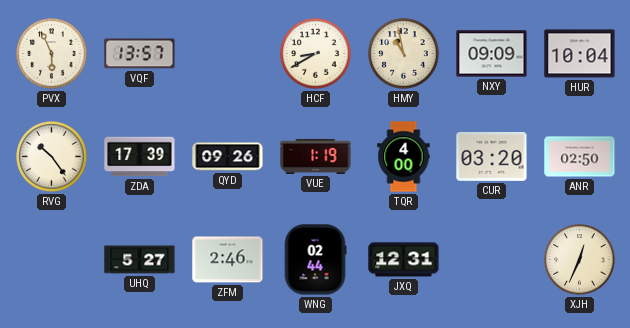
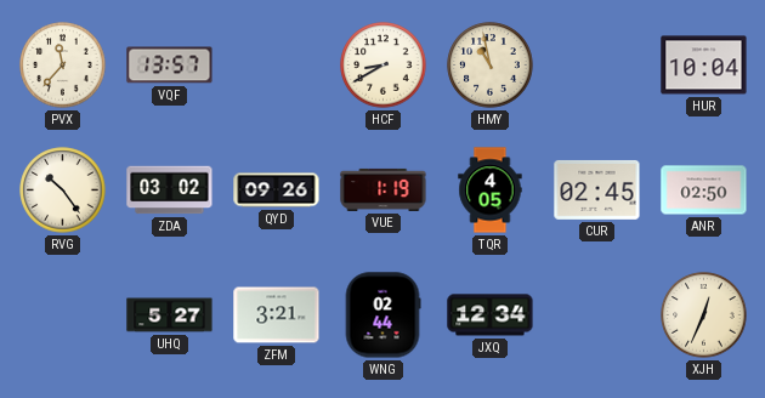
PVX: 5:56 -> 11:37
NXY: 09:09 -> none
ZDA: 17:39 -> 03:02
TQR: 4:00 -> 4:05
CUR: 03:20 -> 02:45
ZFM: 2:46 -> 3:21
JXQ: 12:31 -> 12:34
